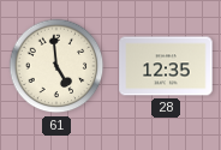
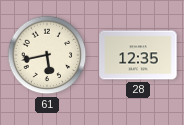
61: 4:59 -> 5:43
